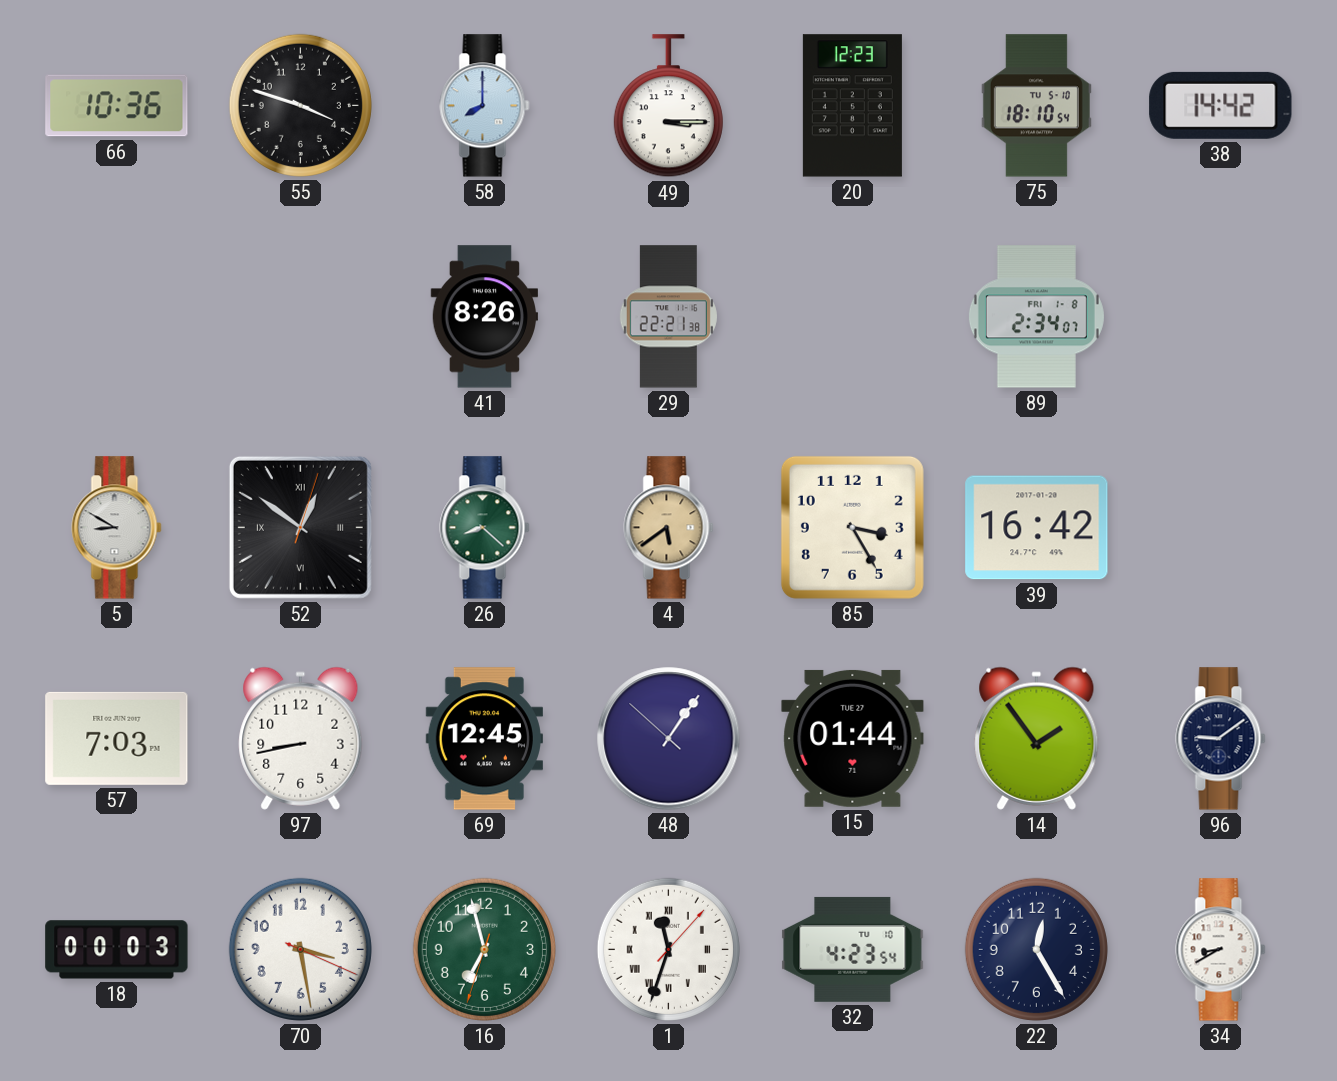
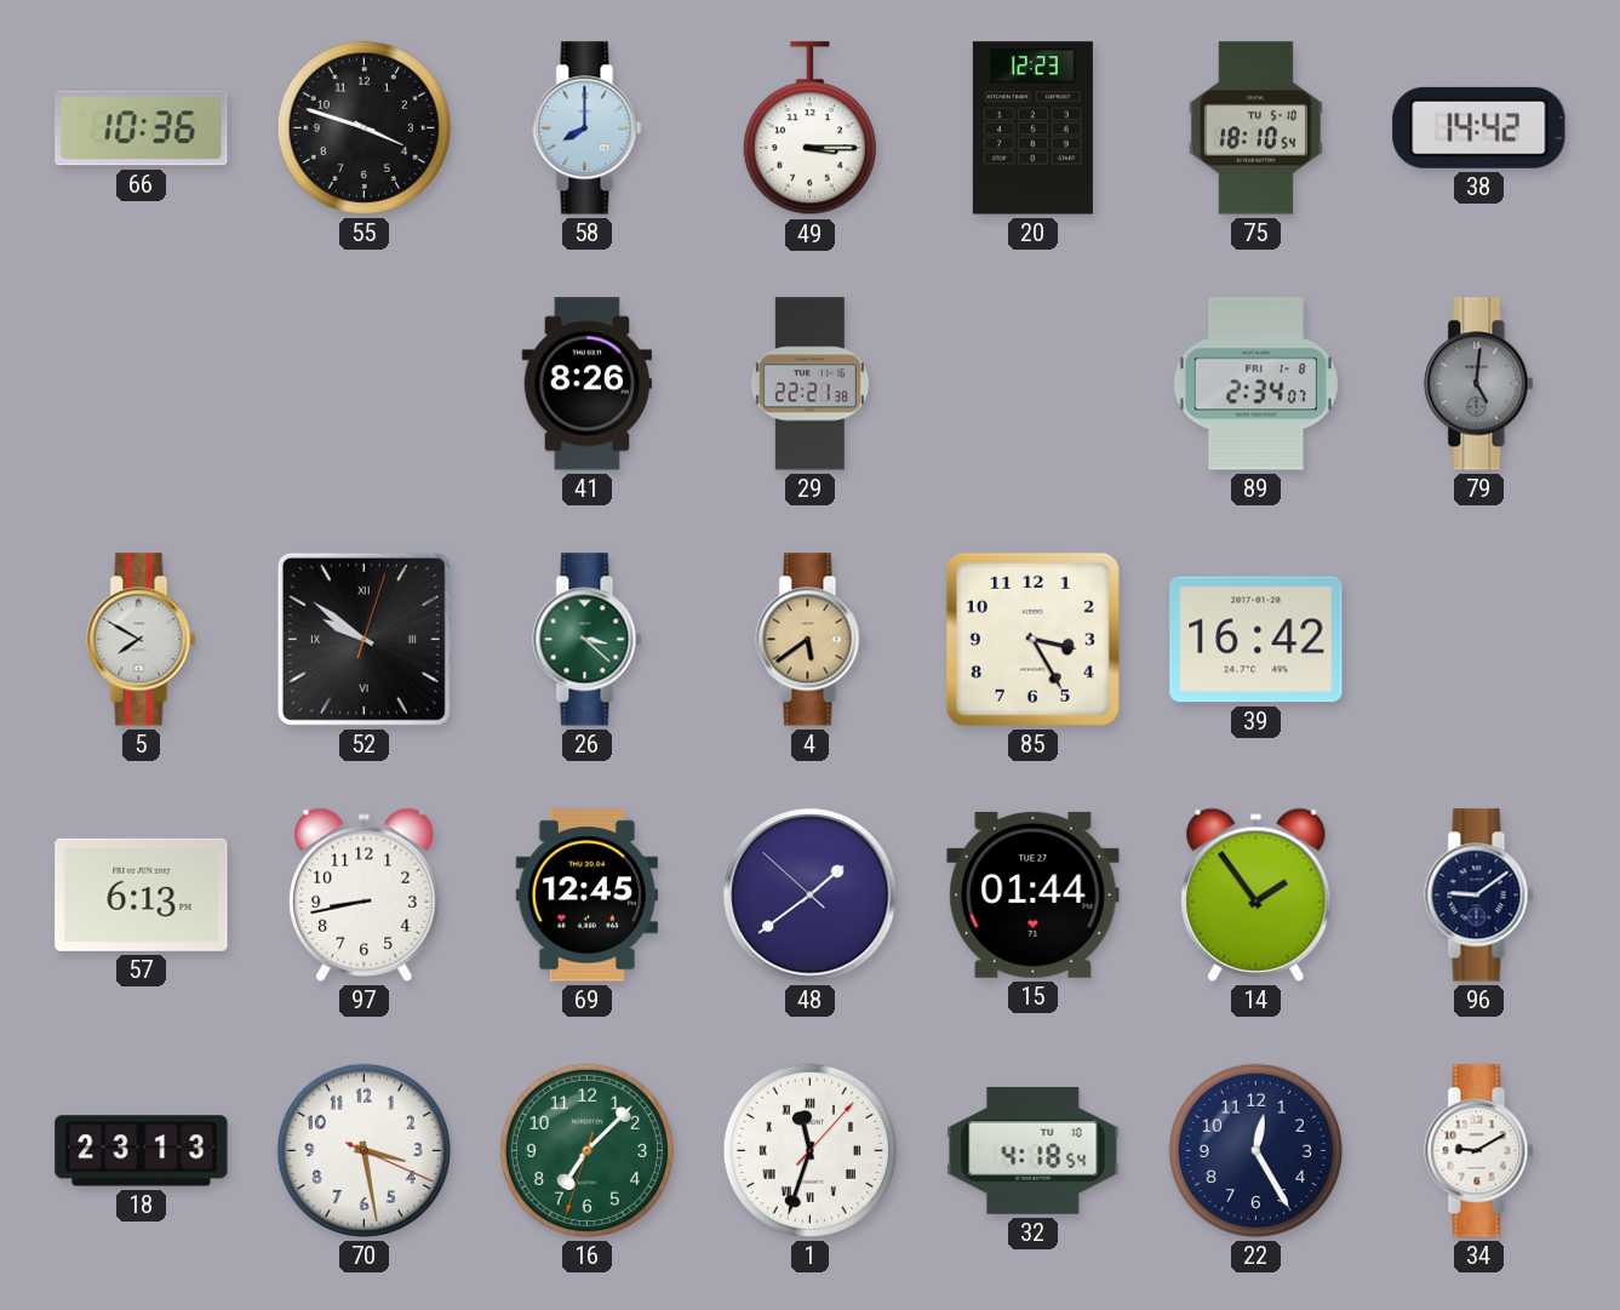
79: none -> 5:01
5: 8:50 -> 7:50
52: 12:51 -> 9:51
26: 8:22 -> 3:22
57: 7:03 -> 6:13
48: 1:05 -> 1:38
18: 00:03 -> 23:13
16: 6:57 -> 7:07
32: 4:23 -> 4:18
34: 8:40 -> 9:10
